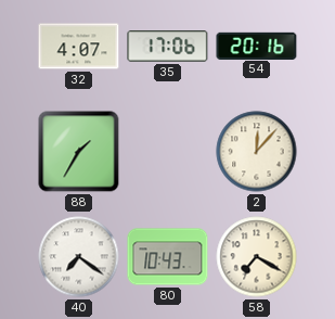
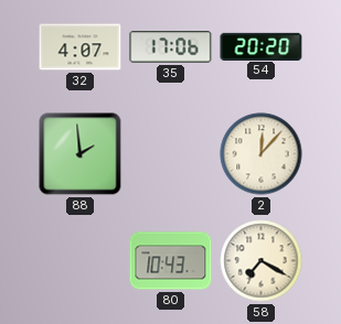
54: 20:16 -> 20:20
88: 1:35 -> 1:59
40: 7:21 -> none
